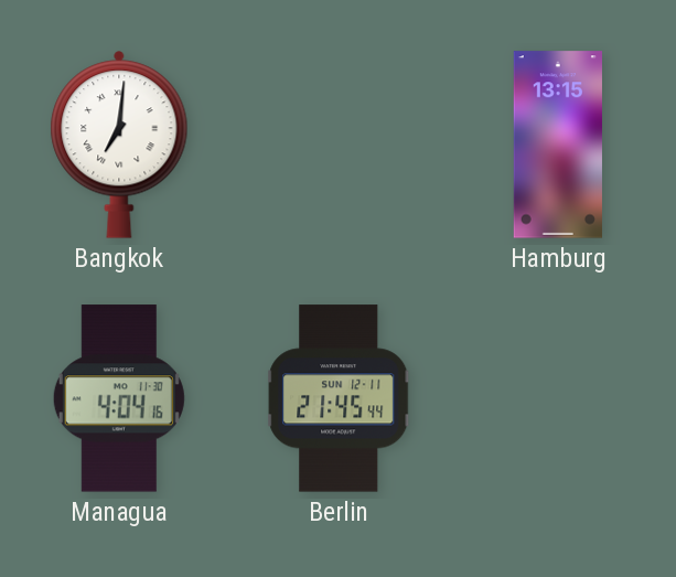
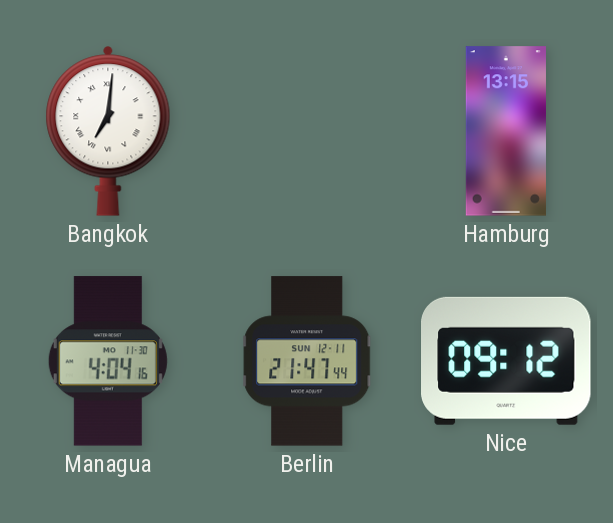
Berlin: 21:45 -> 21:47
Nice: none -> 09:12
